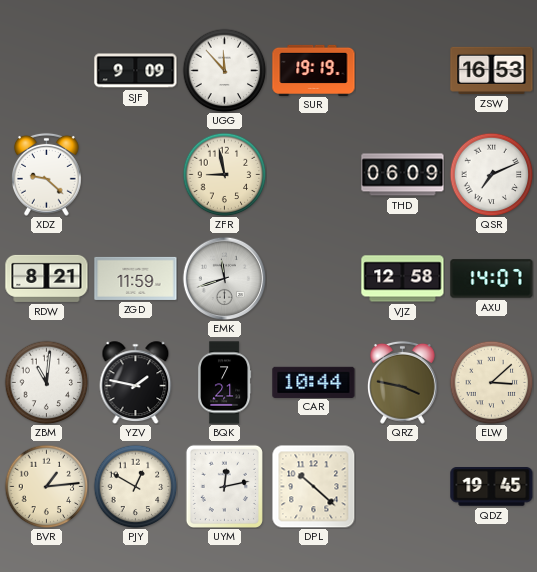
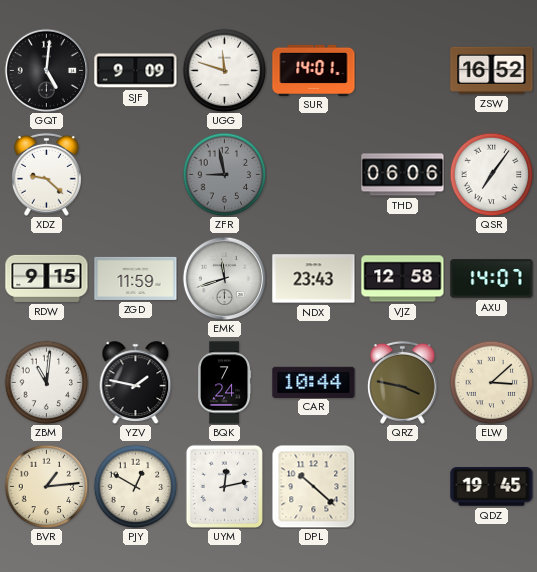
GQT: none -> 5:01
UGG: 11:53 -> 11:48
SUR: 19:19 -> 14:01
ZSW: 16:53 -> 16:52
ZFR dial: cream -> grey
THD: 06:09 -> 06:06
QSR: 7:11 -> 7:06
RDW: 8:21 -> 9:15
NDX: none -> 23:43
BQK: 7:21 -> 7:24
